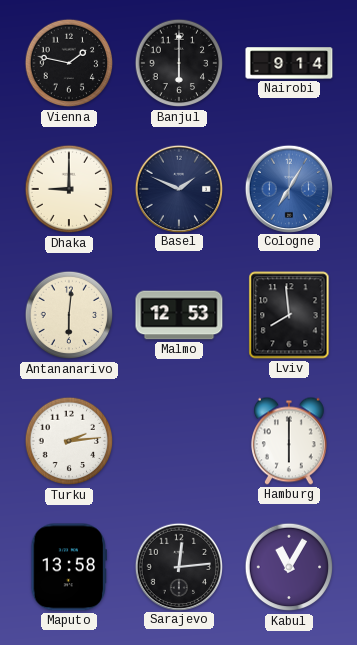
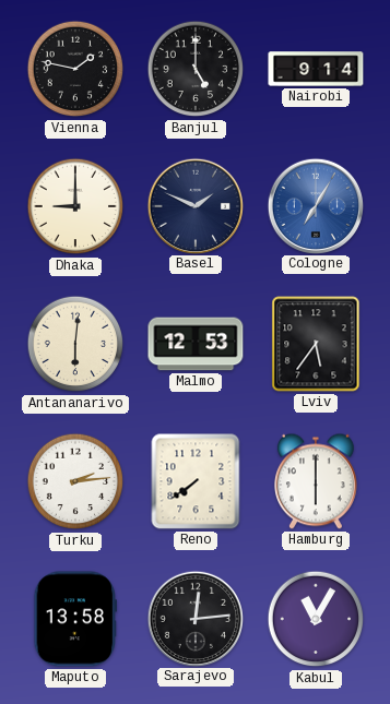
Banjul: 6:00 -> 5:00
Lviv: 7:59 -> 5:36
Reno: none -> 7:39
